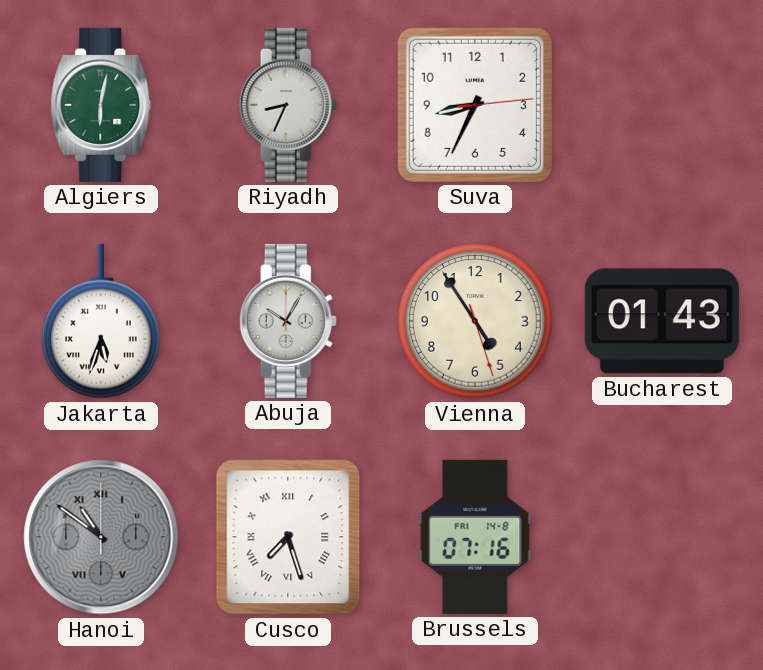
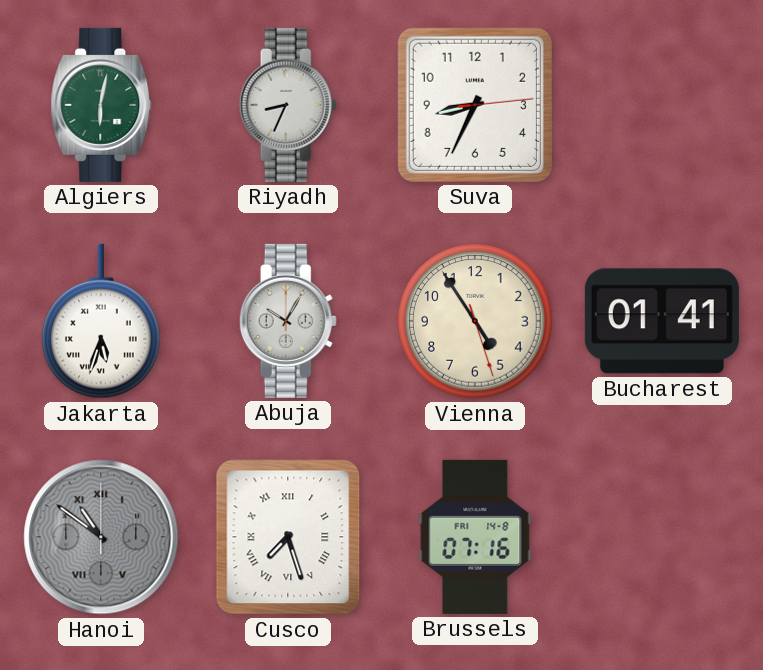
Bucharest: 01:43 -> 01:41
